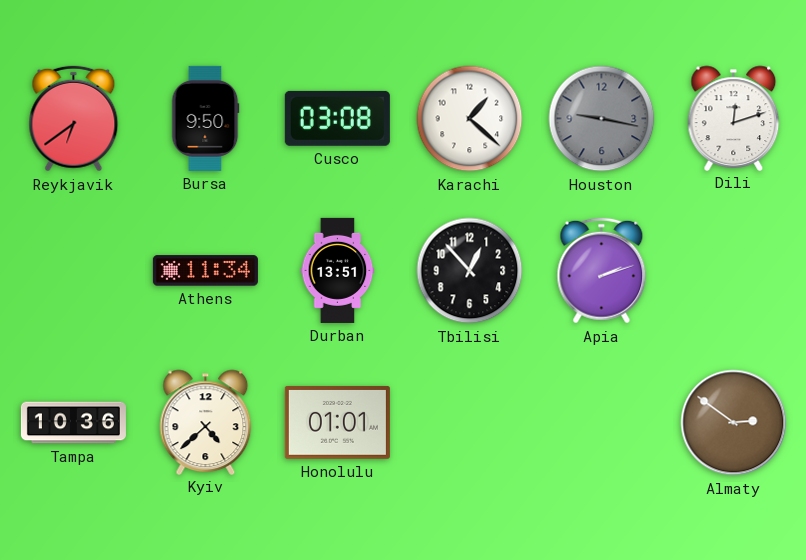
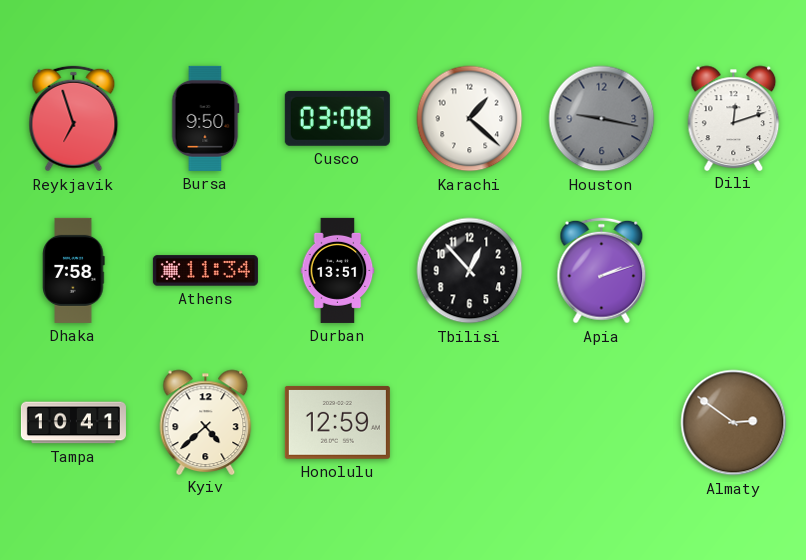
Reykjavik: 6:39 -> 6:57
Dhaka: none -> 7:58
Tampa: 10:36 -> 10:41
Honolulu: 01:01 -> 12:59
